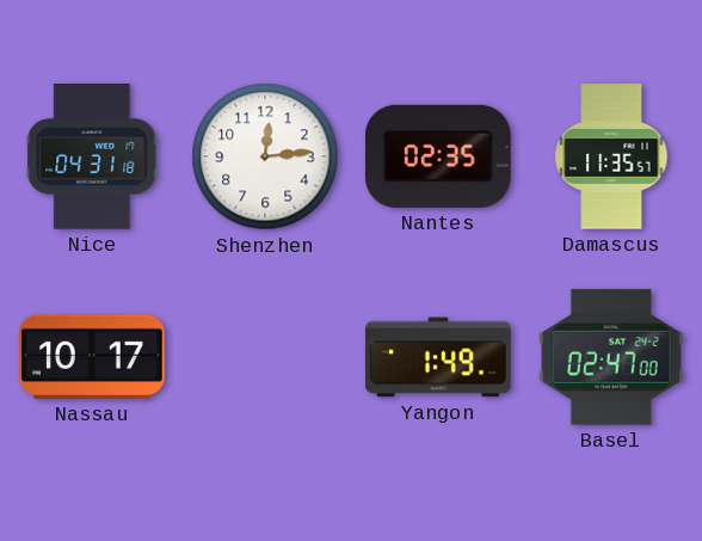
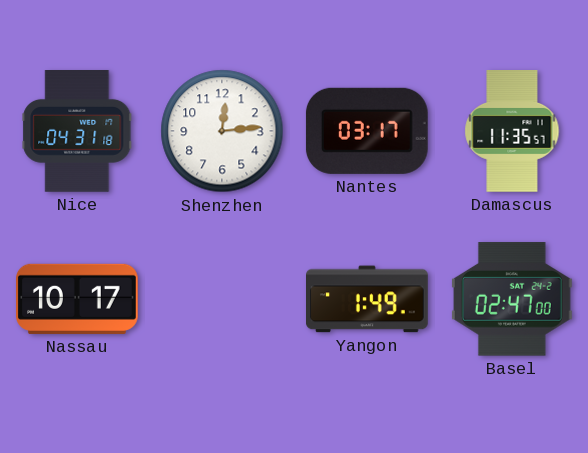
Nantes: 02:35 -> 03:17
